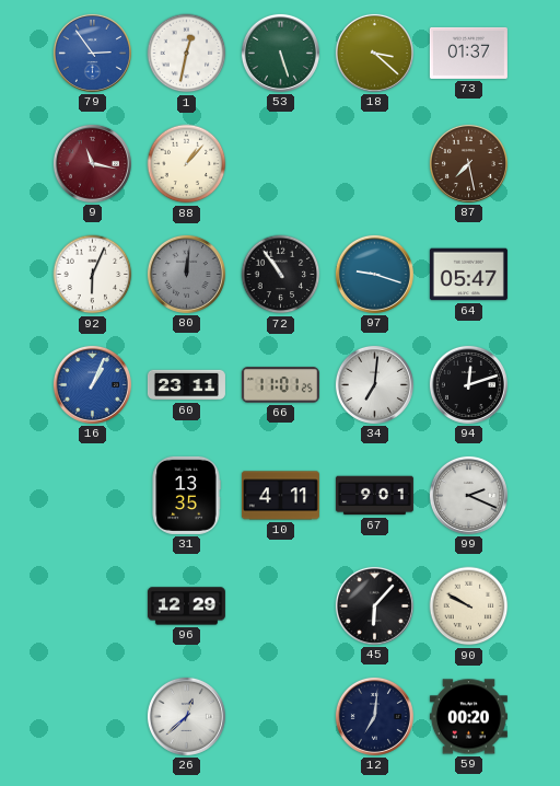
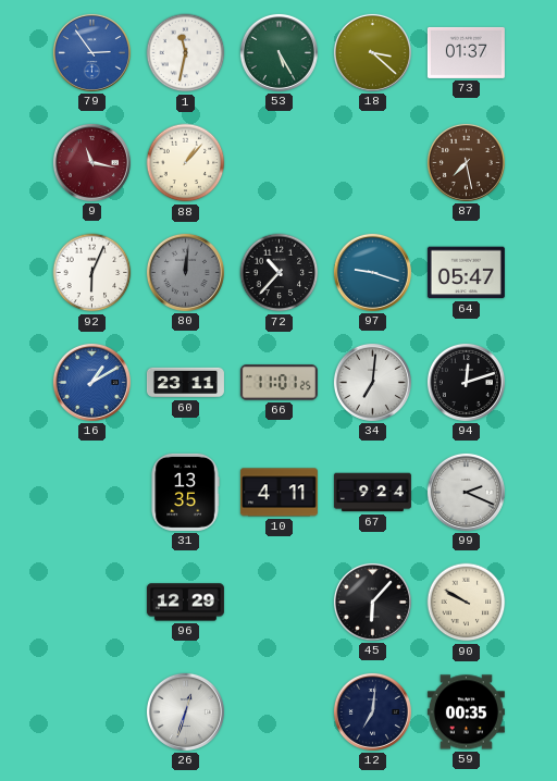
1: 12:32 -> 11:32
53: 5:27 -> 5:25
72: 10:54 -> 10:37
16: 1:04 -> 1:10
67: 9:01 -> 9:24
26: 12:38 -> 12:33
59: 00:20 -> 00:35
